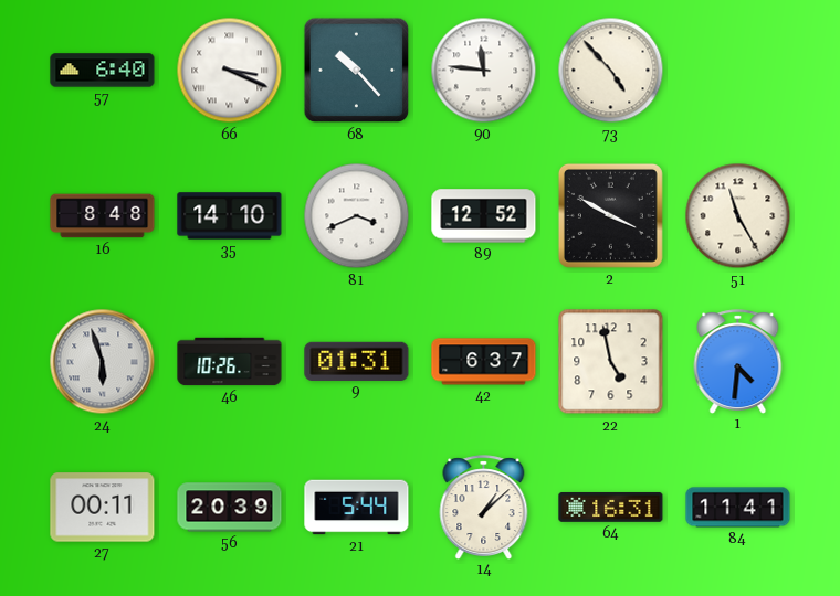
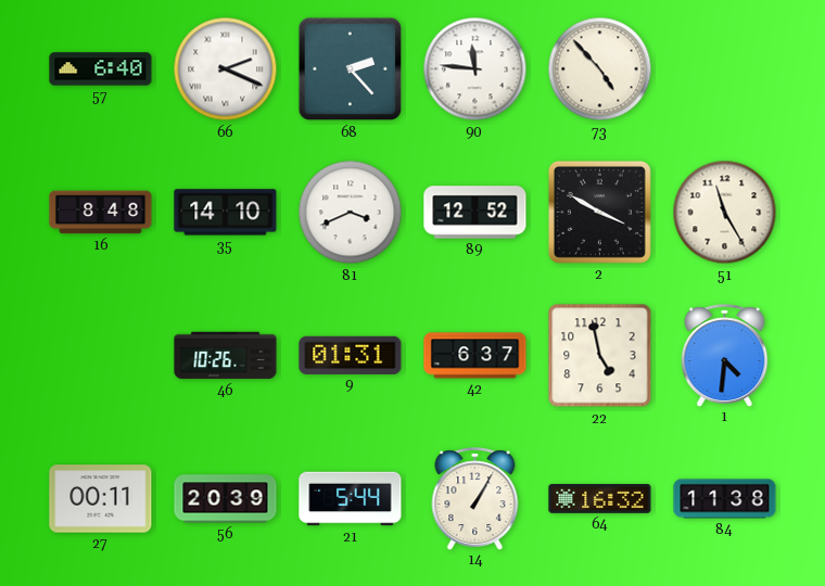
66: 3:19 -> 2:19
68: 10:23 -> 2:23
24: 5:57 -> none
14: 1:08 -> 1:05
64: 16:31 -> 16:32
84: 11:41 -> 11:38
